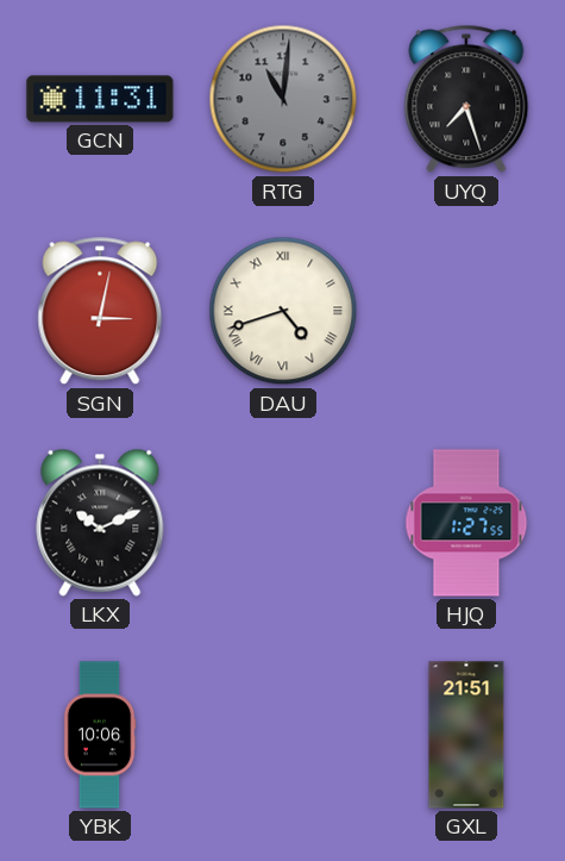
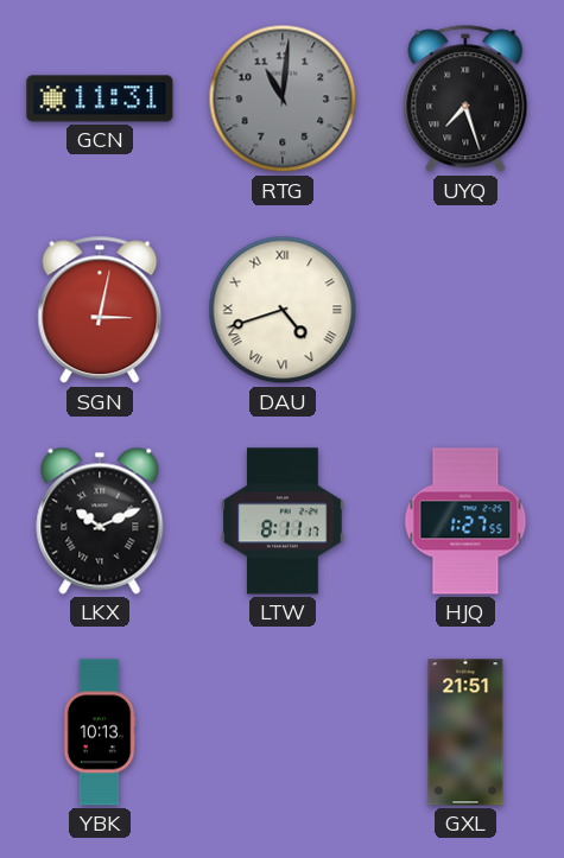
LTW: none -> 8:11
YBK: 10:06 -> 10:13
